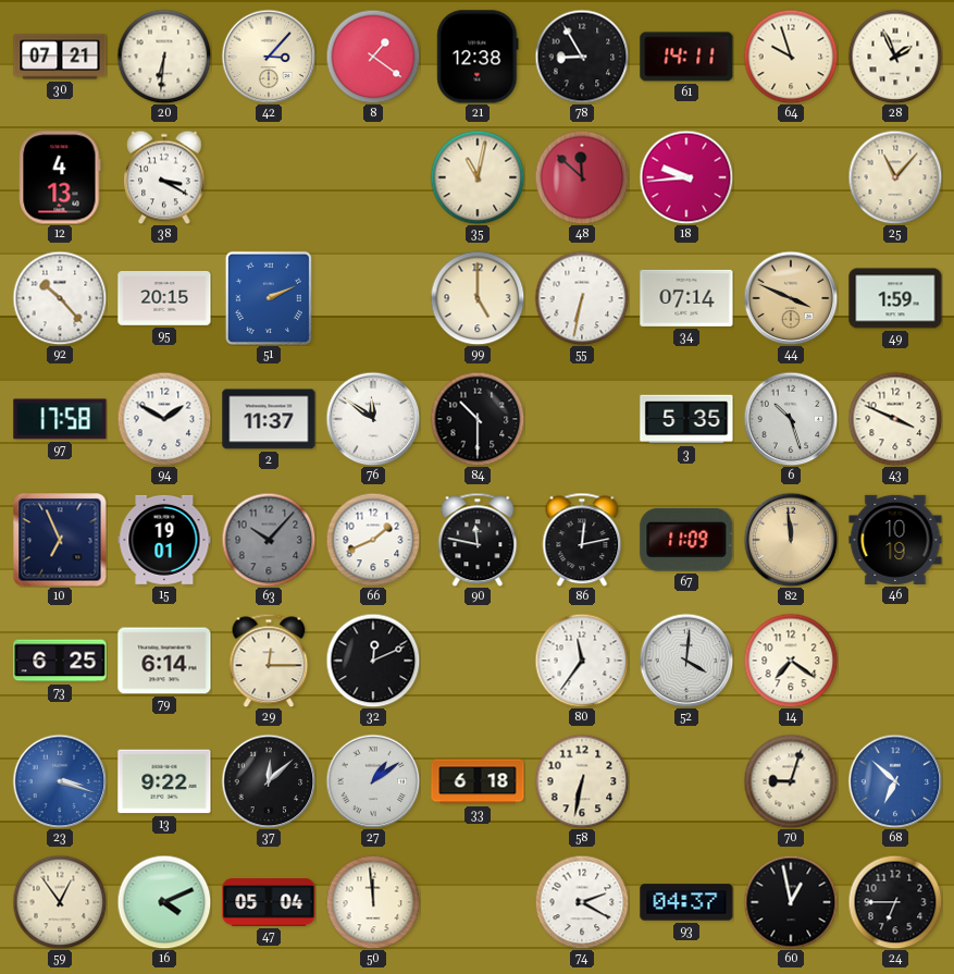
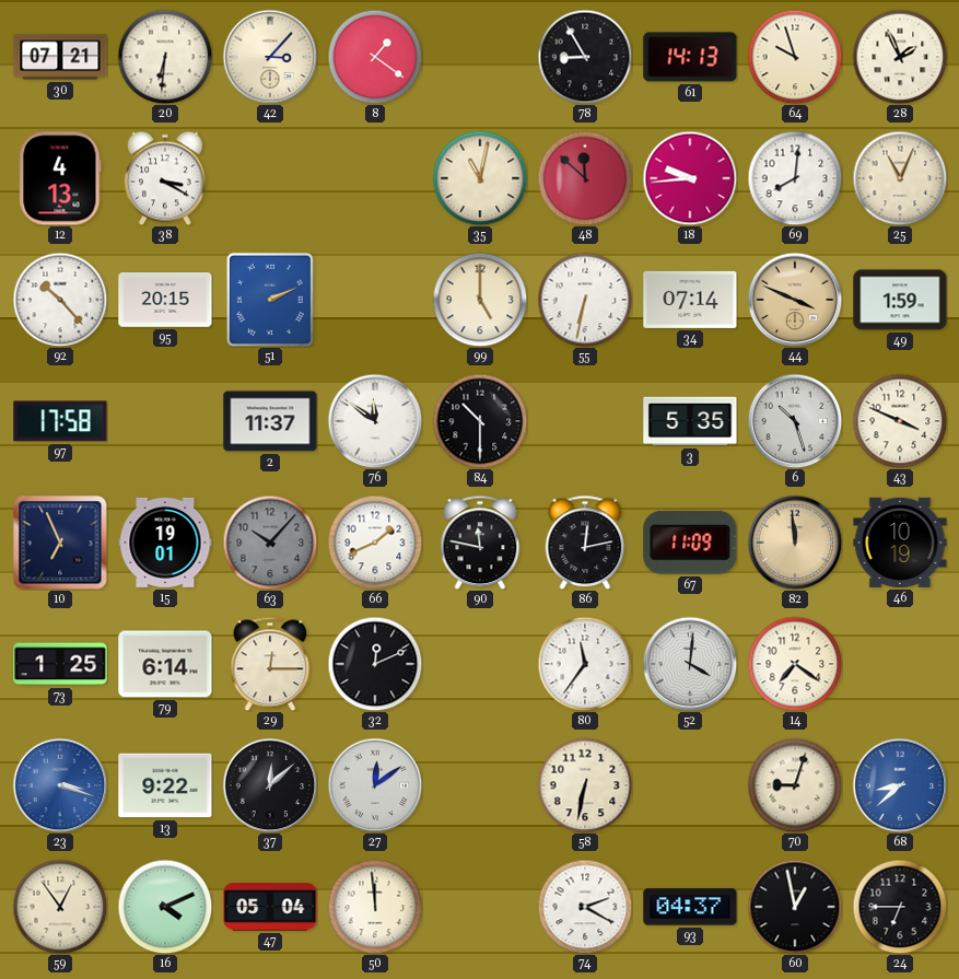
21: 12:38 -> none
61: 14:11 -> 14:13
69: none -> 8:01
25: 11:07 -> 11:04
94: 1:50 -> none
73: 6:25 -> 1:25
27: 1:09 -> 12:09
33: 6:18 -> none
68: 6:52 -> 8:38
